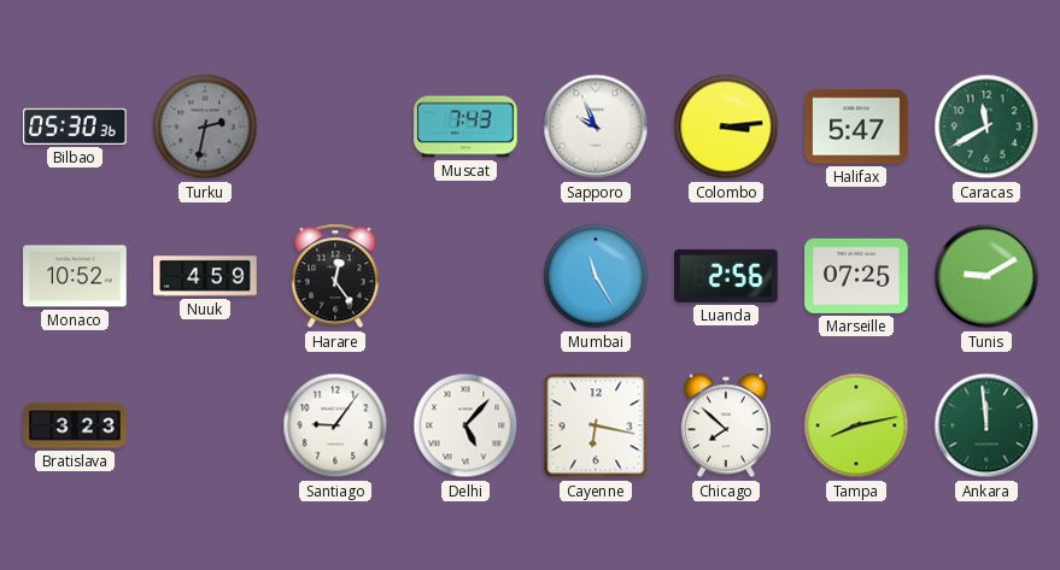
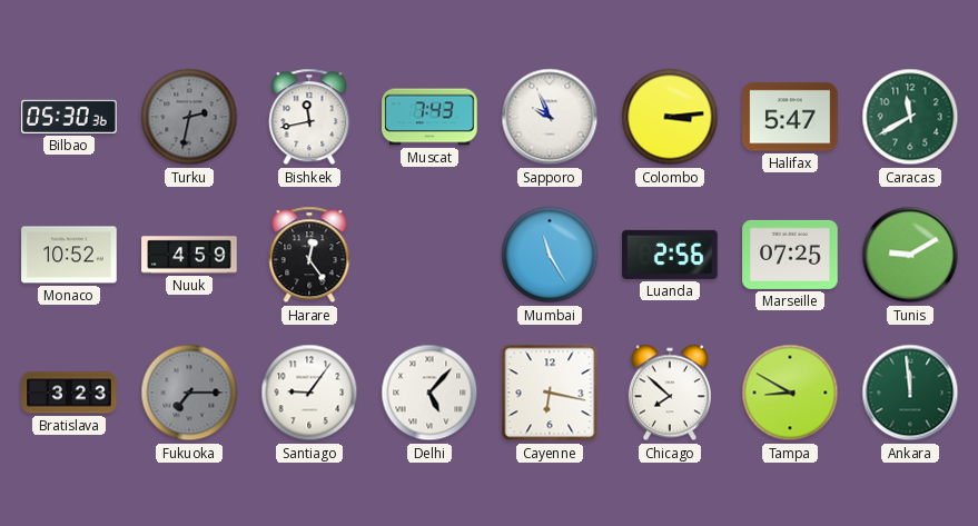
Bishkek: none -> 11:43
Fukuoka: none -> 7:15
Tampa: 8:13 -> 8:50
